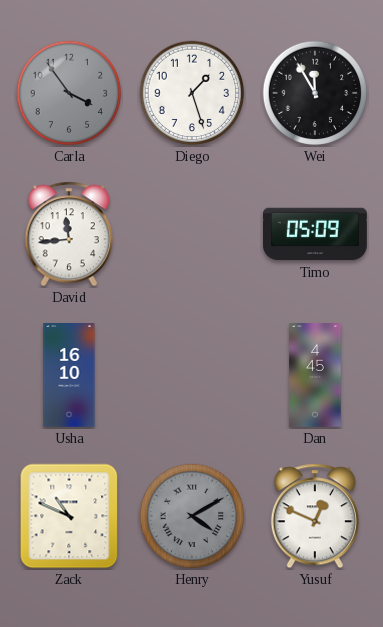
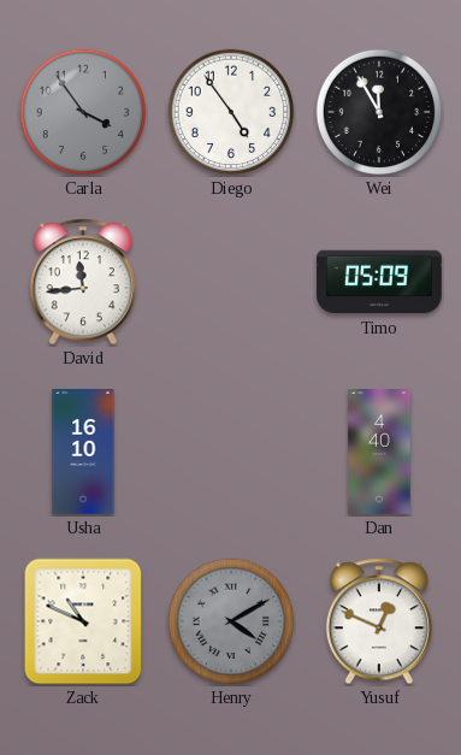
Diego: 1:27 -> 4:54
Dan: 4:45 -> 4:40
